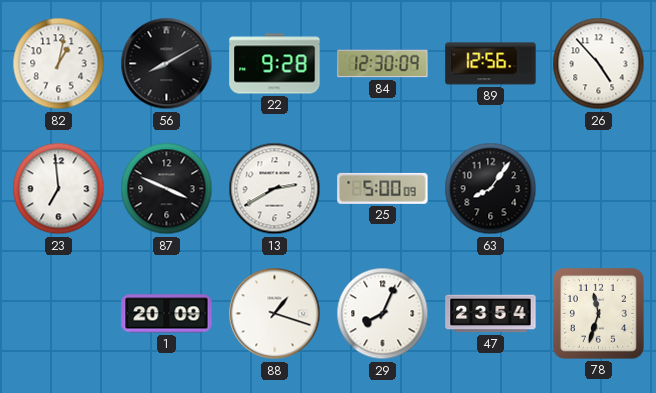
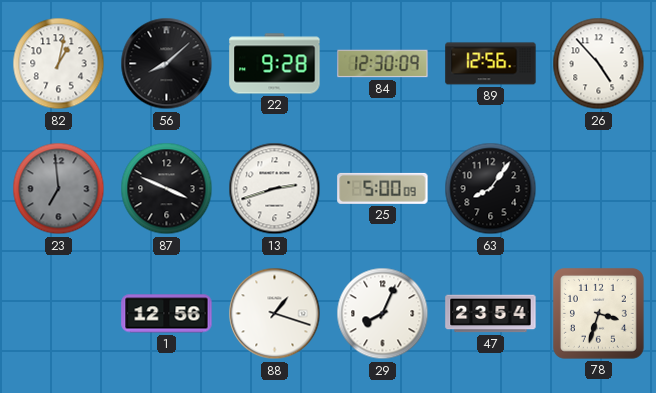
56: 8:10 -> 8:08
23 dial: white -> grey
13: 2:40 -> 2:42
1: 20:09 -> 12:56
78: 11:33 -> 3:33
